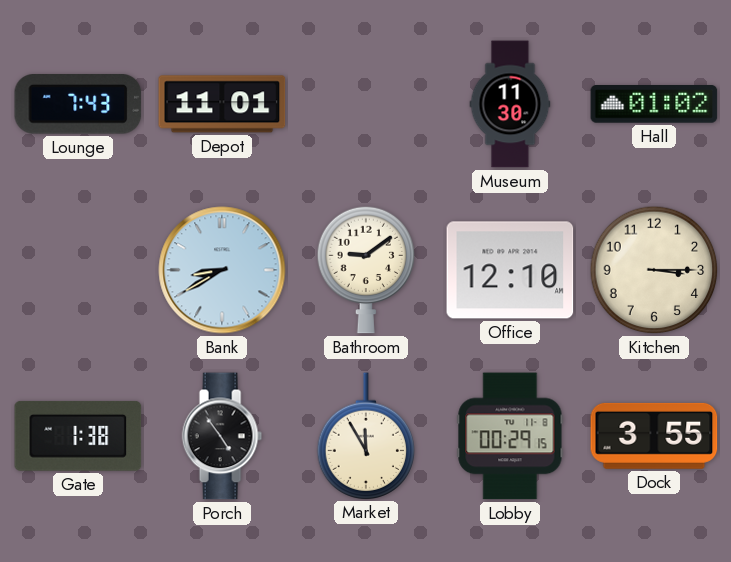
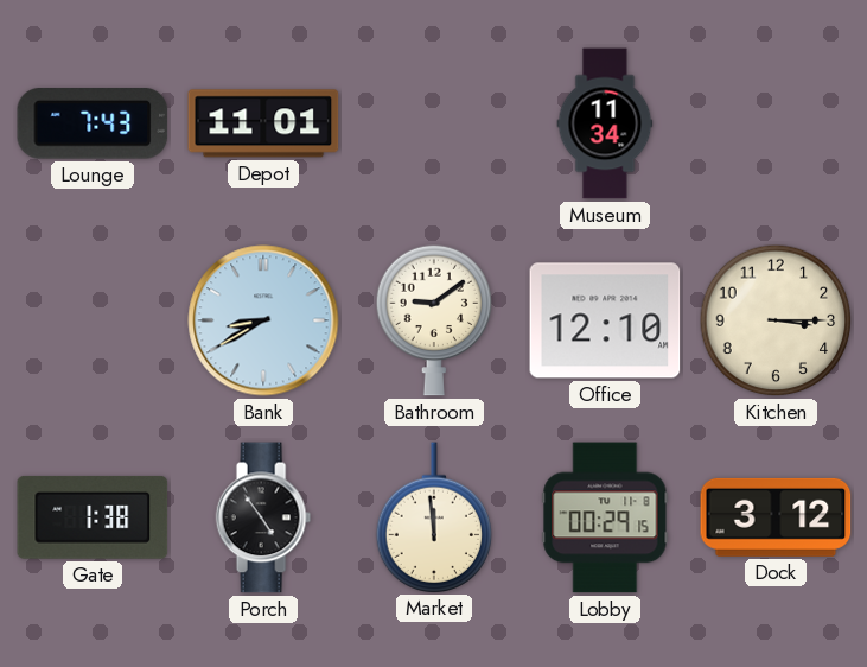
Museum: 11:30 -> 11:34
Hall: 01:02 -> none
Market: 11:55 -> 11:59
Dock: 3:55 -> 3:12
